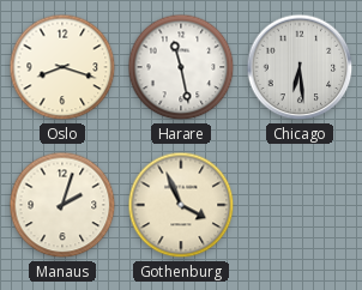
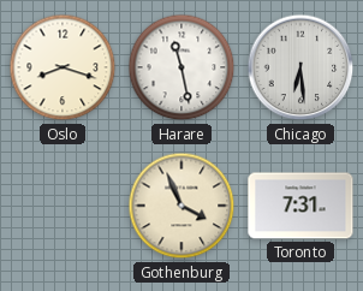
Manaus: 2:03 -> none
Toronto: none -> 7:31
